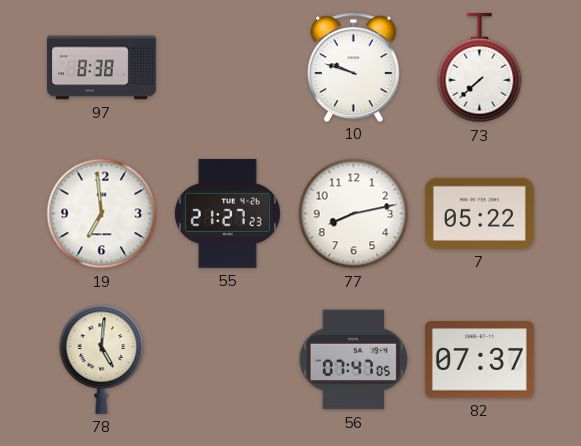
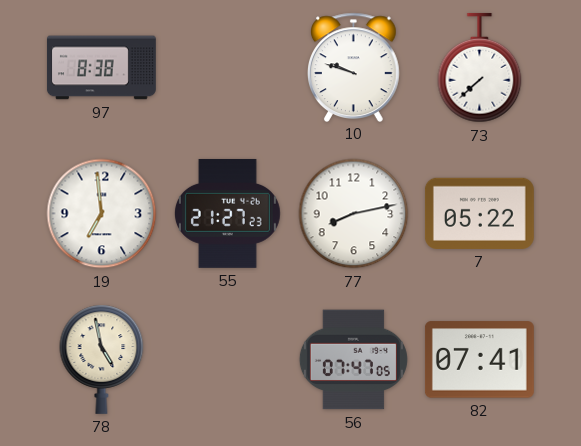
78: 5:01 -> 4:58
82: 07:37 -> 07:41
